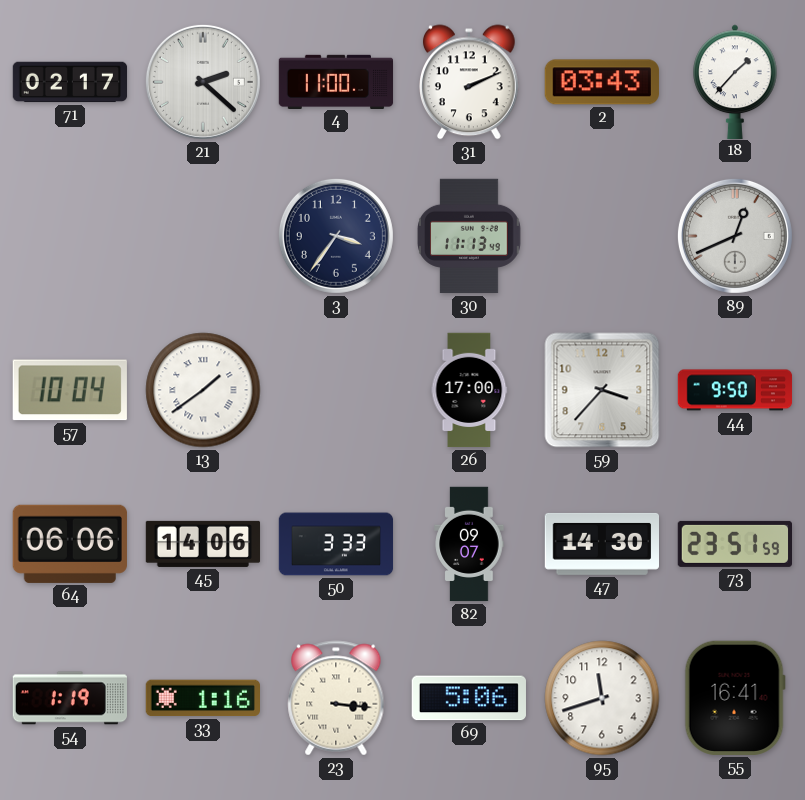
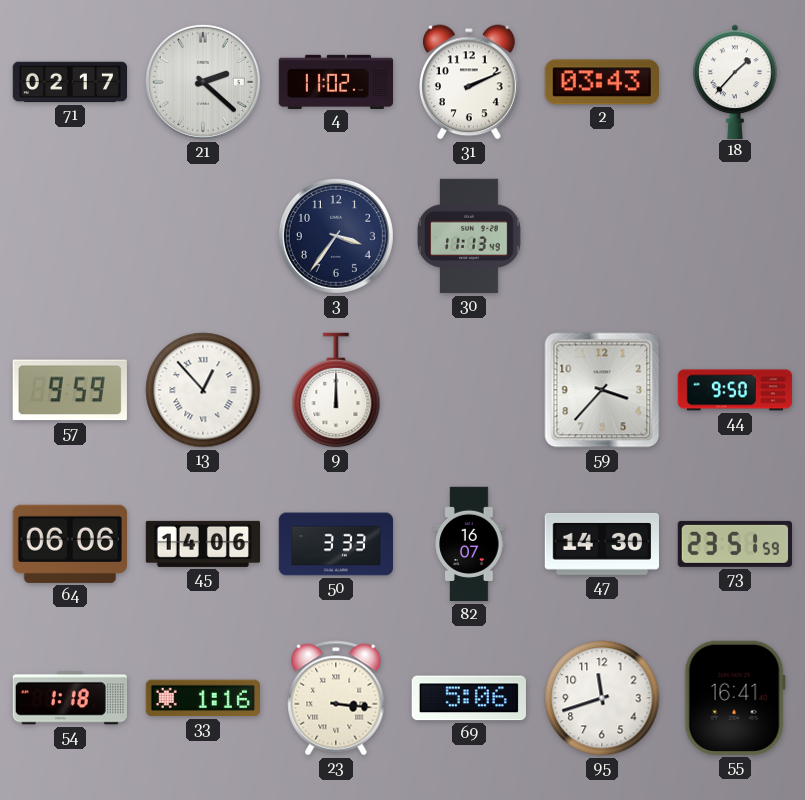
4: 11:00 -> 11:02
89: 12:41 -> none
57: 10:04 -> 9:59
13: 1:39 -> 12:53
9: none -> 12:00
26: 17:00 -> none
82: 09:07 -> 16:07
54: 1:19 -> 1:18
